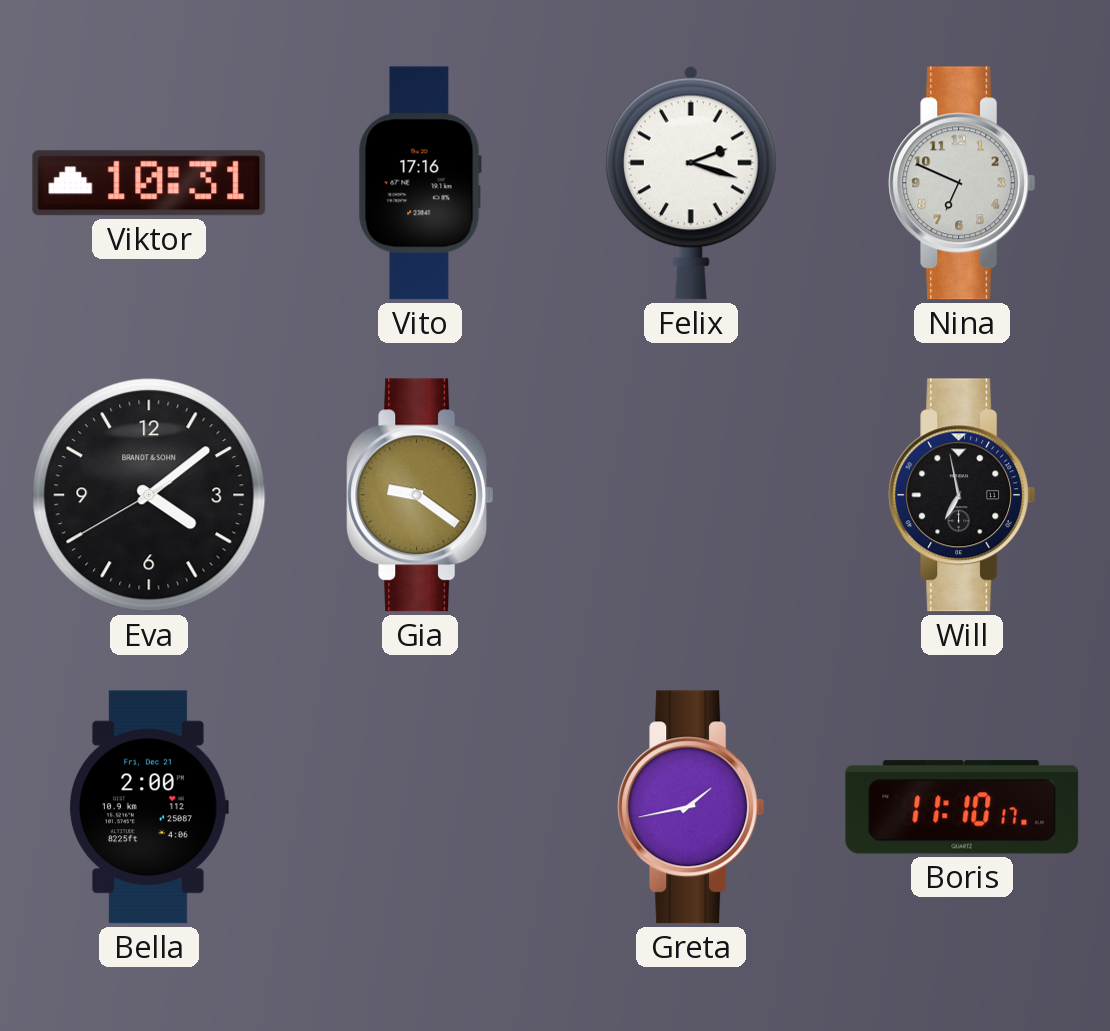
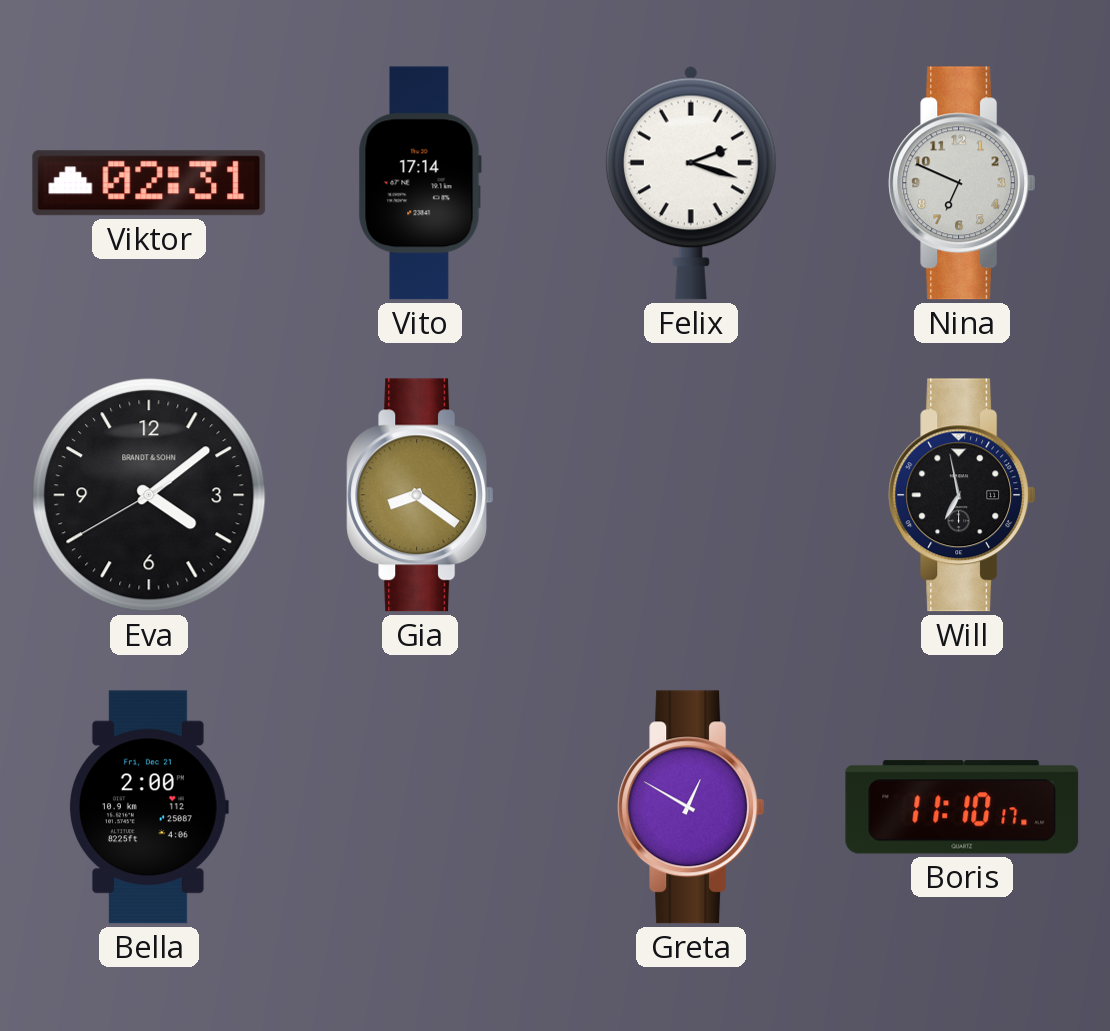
Viktor: 10:31 -> 02:31
Vito: 17:16 -> 17:14
Gia: 9:21 -> 8:21
Greta: 1:43 -> 12:50
